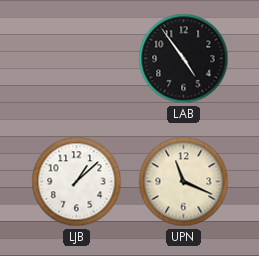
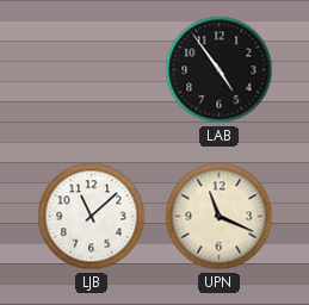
LJB: 1:08 -> 11:08
